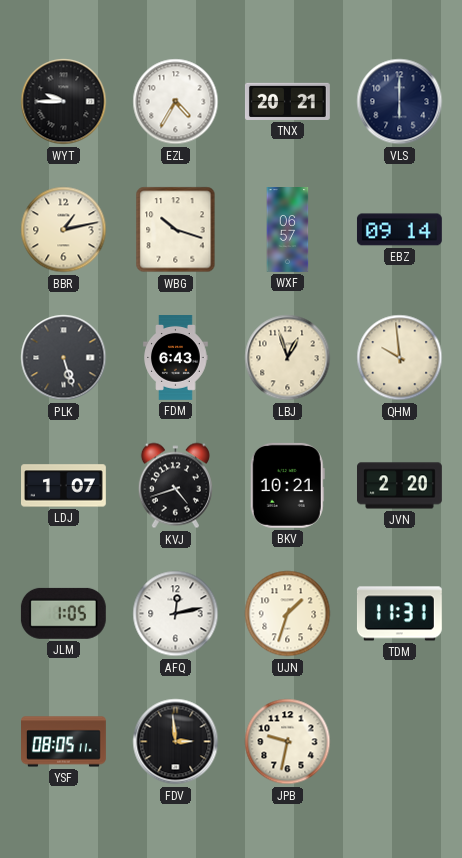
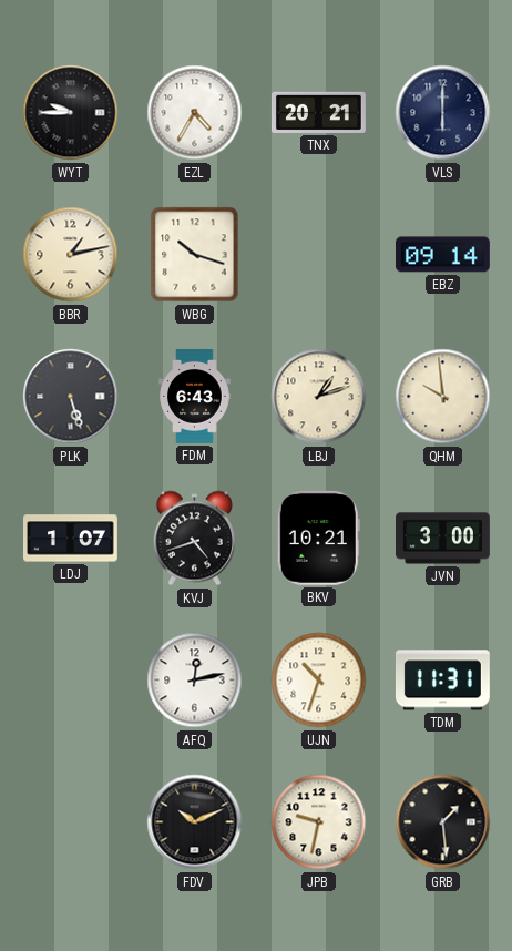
WXF: 06:57 -> none
LBJ: 12:57 -> 1:12
JVN: 2:20 -> 3:00
JLM: 1:05 -> none
UJN: 1:33 -> 10:33
YSF: 08:05 -> none
FDV: 2:59 -> 10:11
GRB: none -> 1:29
